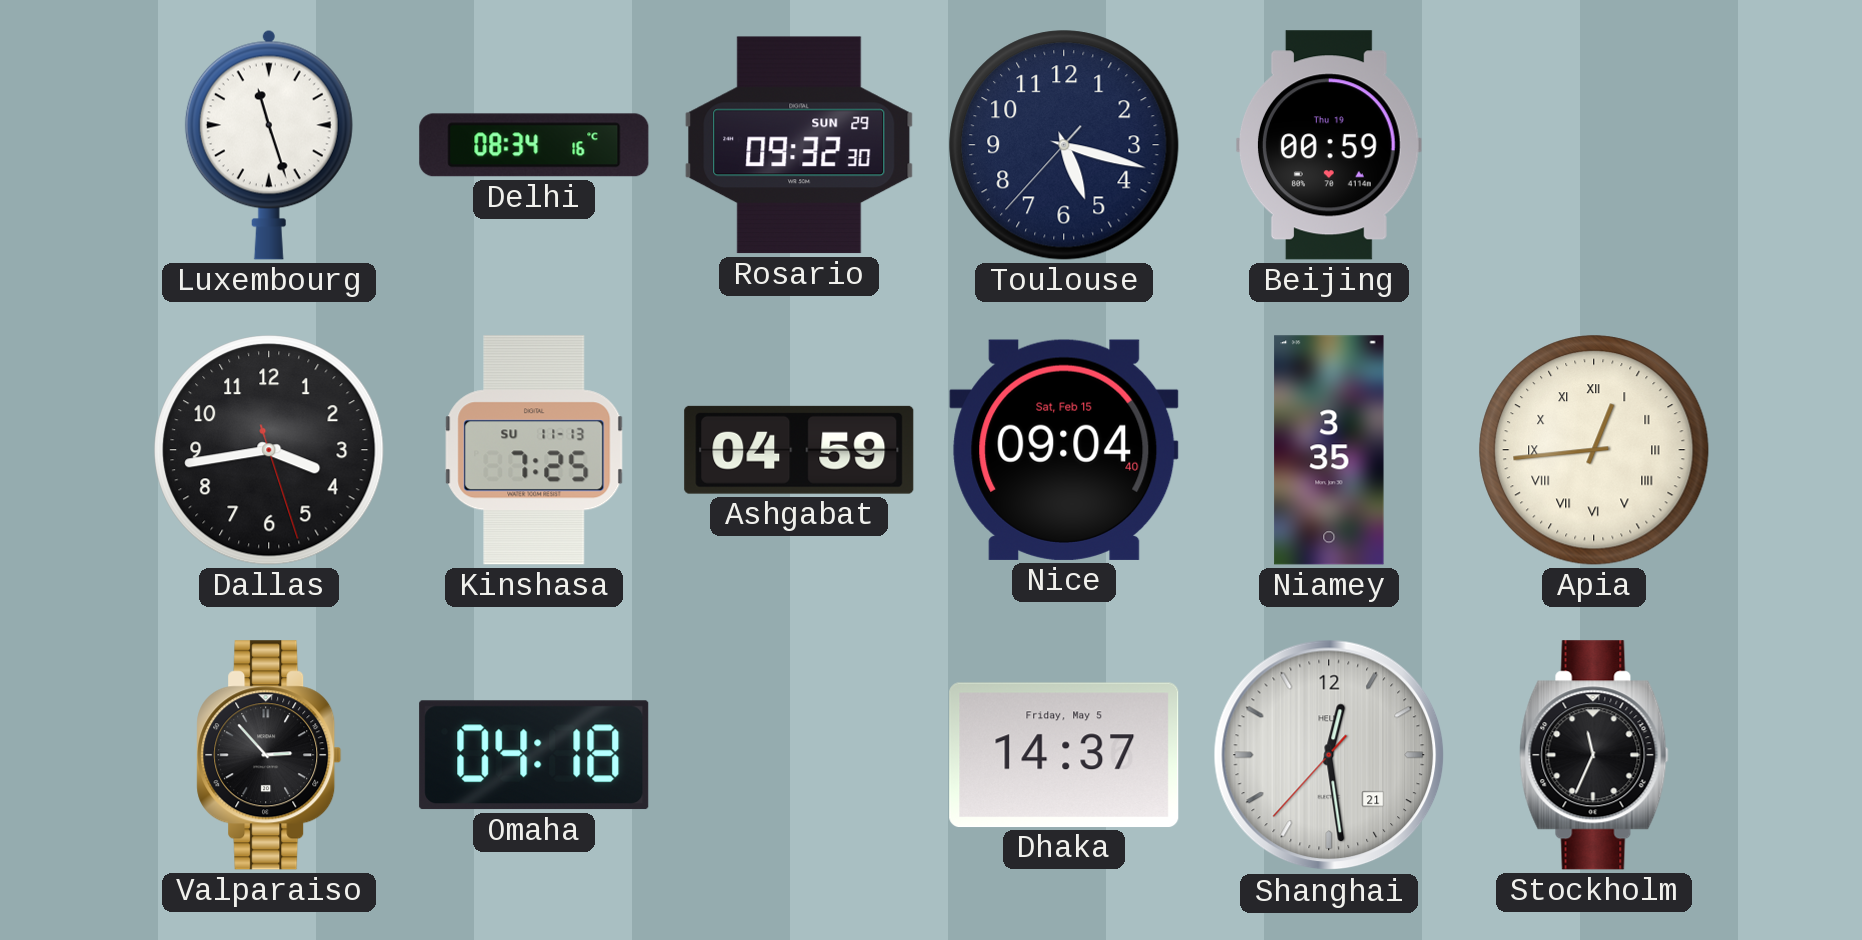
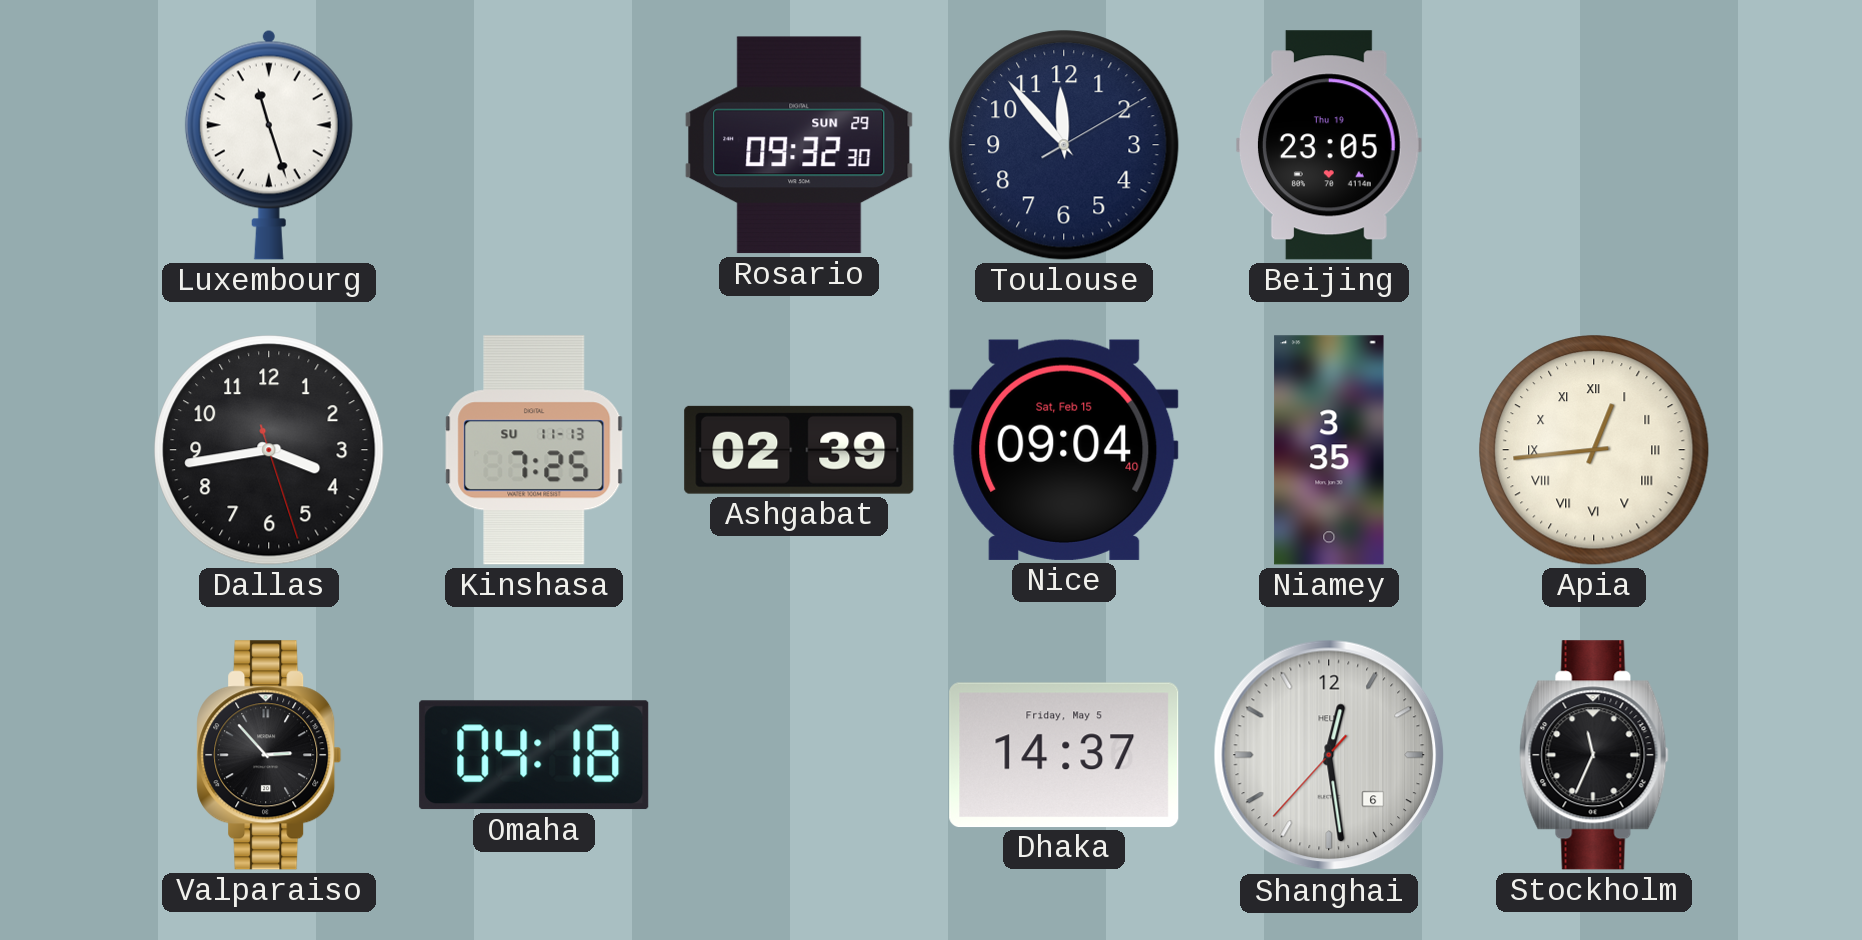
Delhi: 08:34 -> none
Toulouse: 5:17 -> 11:53
Beijing: 00:59 -> 23:05
Ashgabat: 04:59 -> 02:39
Shanghai date: 21 -> 6
